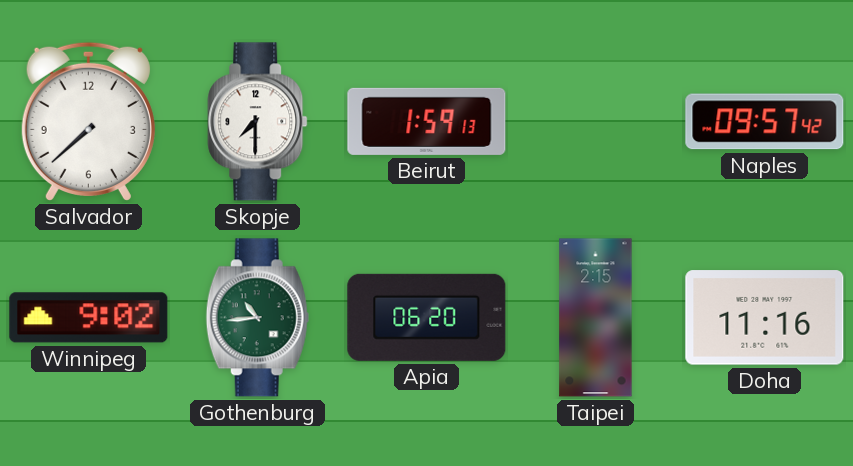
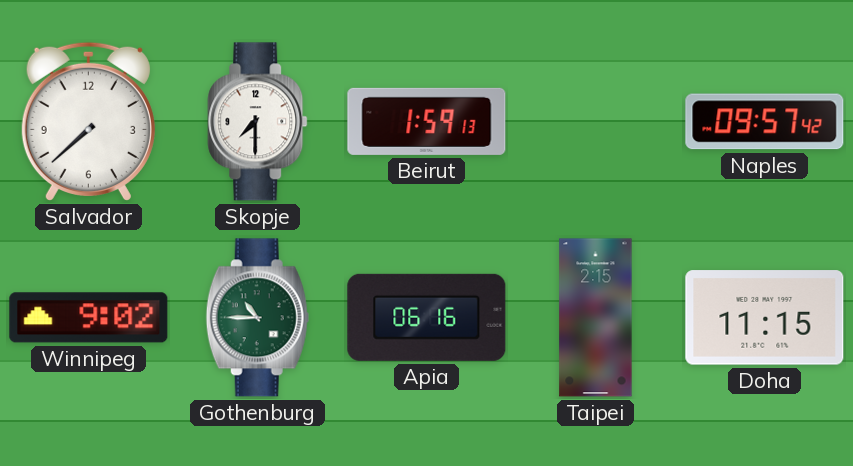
Gothenburg: 10:44 -> 10:45
Apia: 06:20 -> 06:16
Doha: 11:16 -> 11:15
